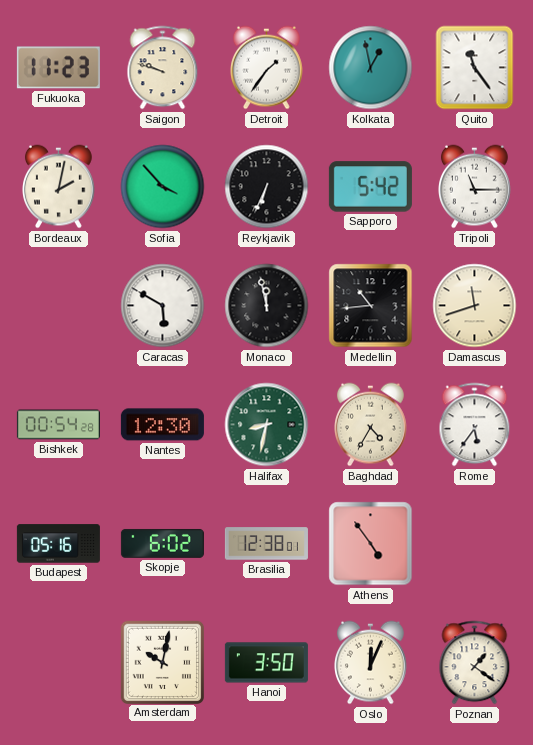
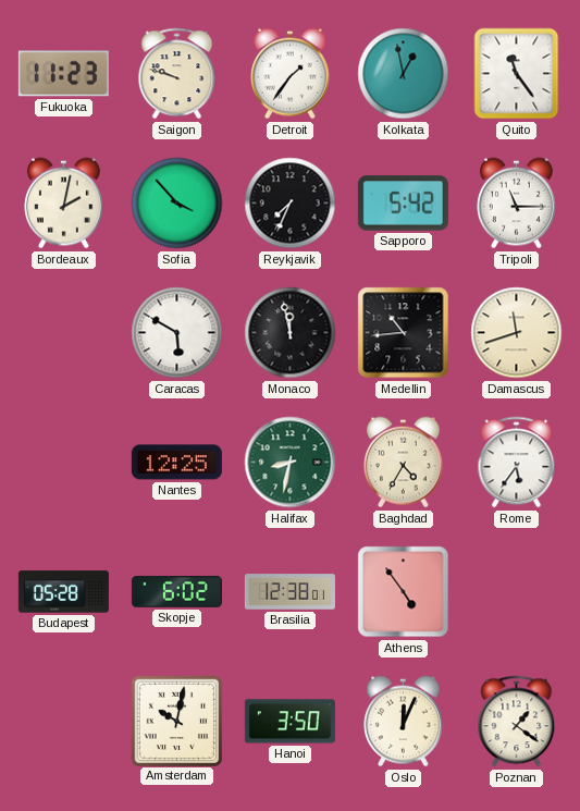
Reykjavik: 6:34 -> 7:34
Bishkek: 00:54 -> none
Nantes: 12:30 -> 12:25
Budapest: 05:16 -> 05:28
